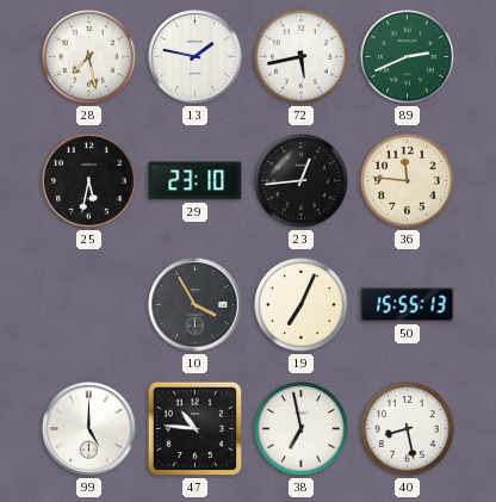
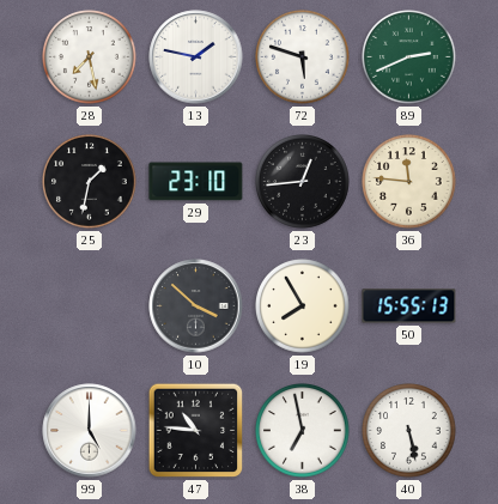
72: 5:43 -> 5:48
25: 5:32 -> 1:32
10: 3:55 -> 3:52
19: 7:04 -> 7:55
40: 8:28 -> 5:28
